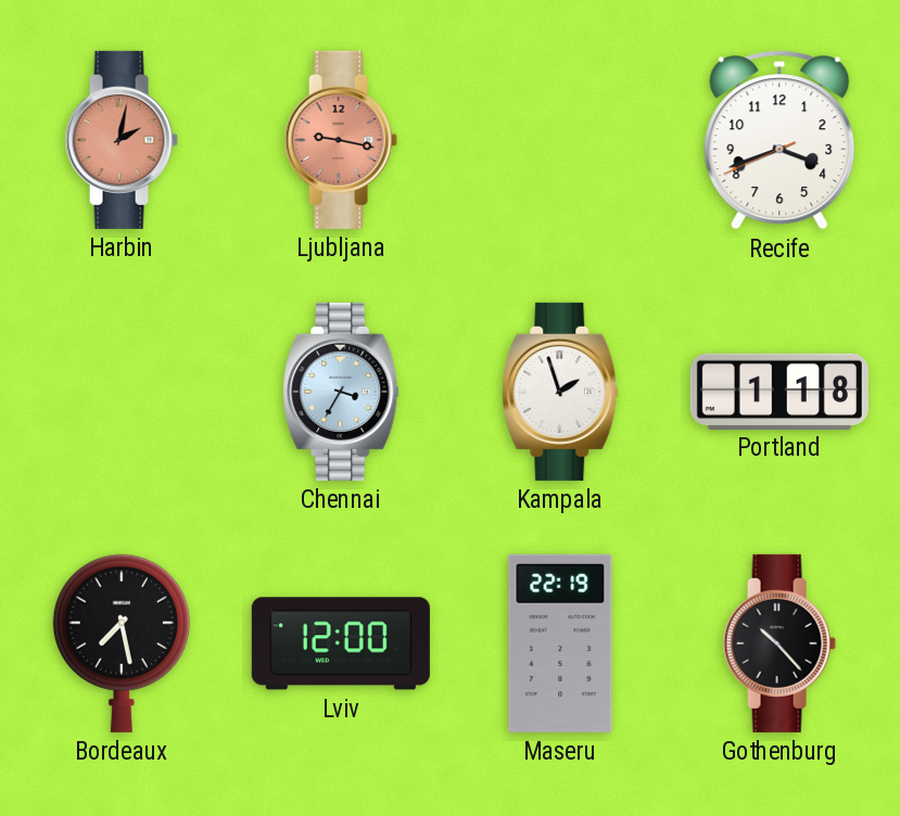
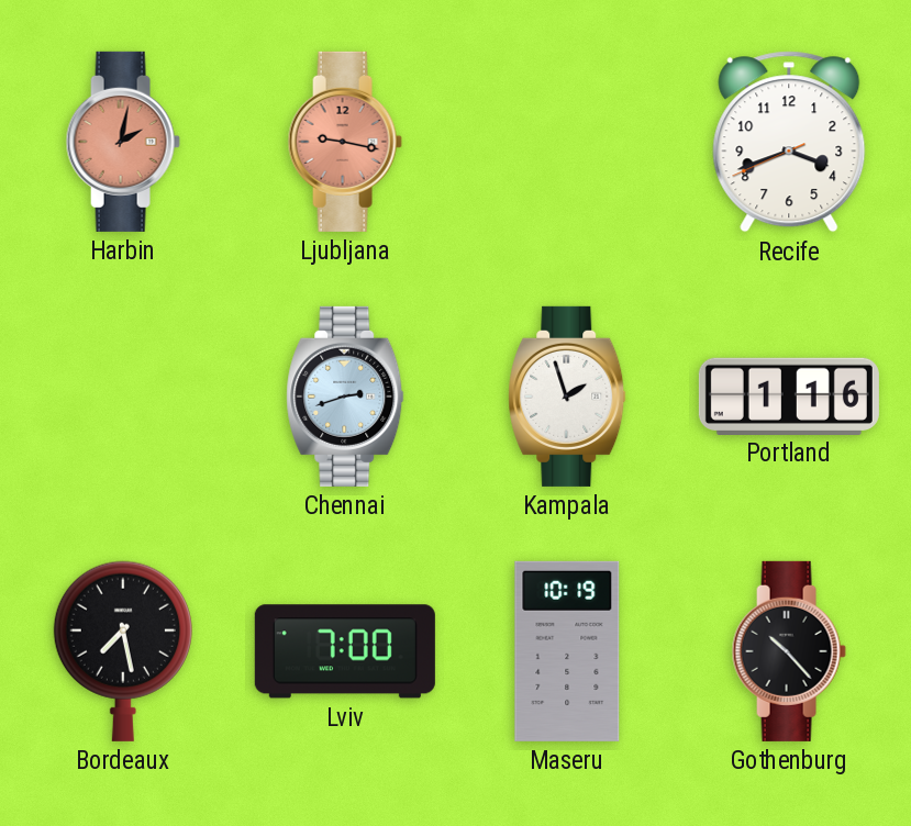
Chennai: 3:35 -> 2:42
Portland: 1:18 -> 1:16
Lviv: 12:00 -> 7:00
Maseru: 22:19 -> 10:19
